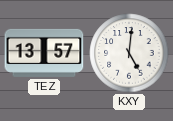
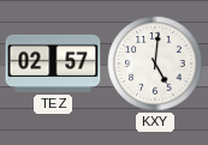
TEZ: 13:57 -> 02:57
